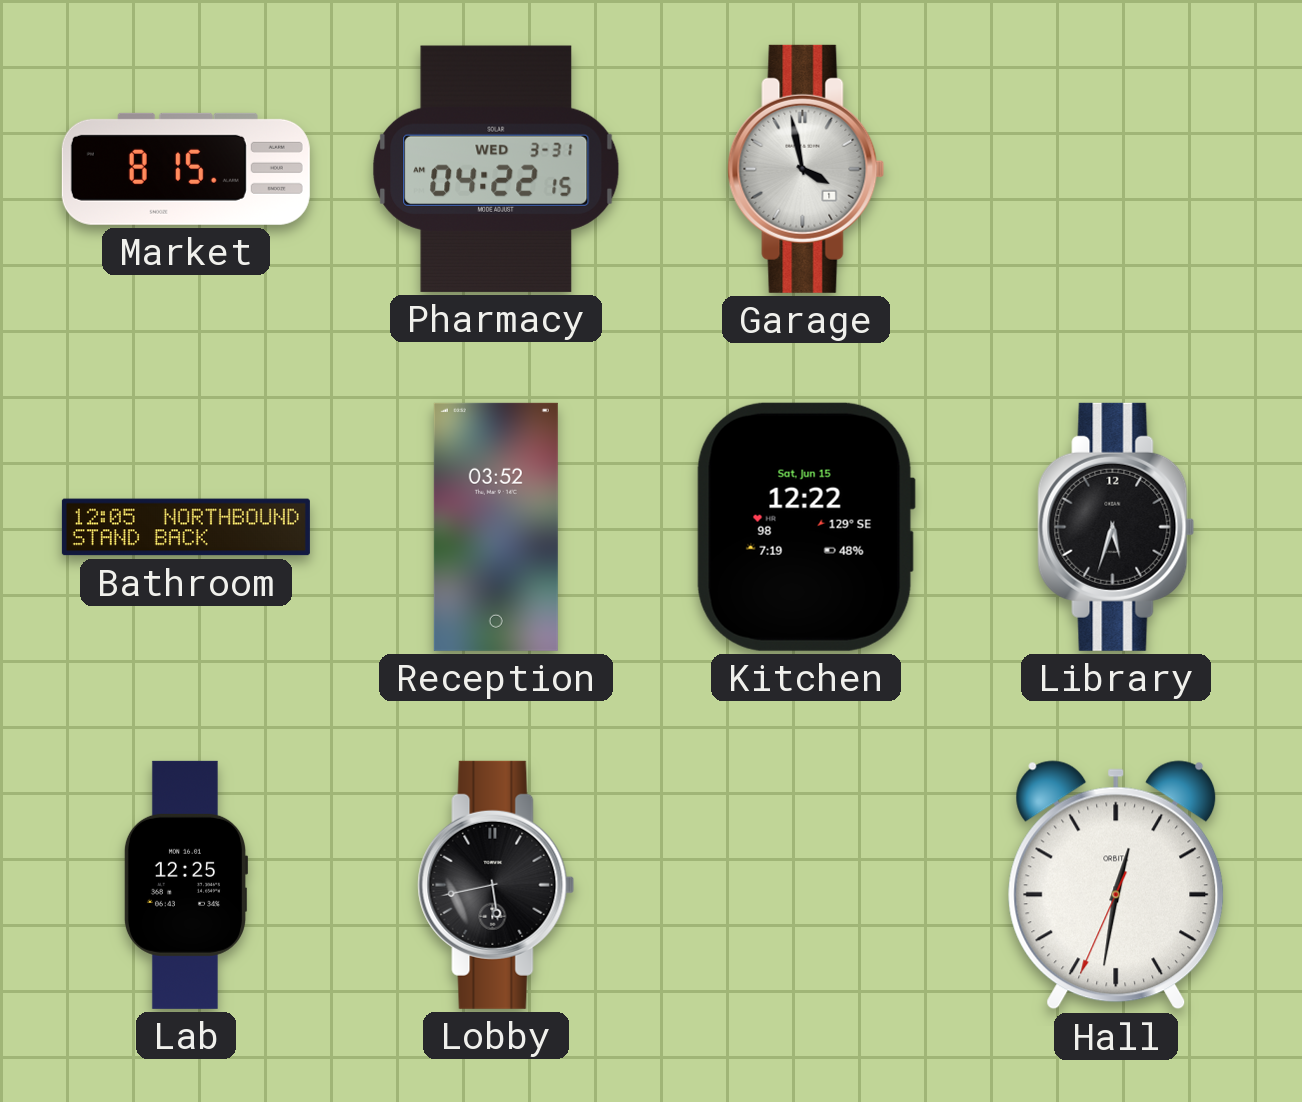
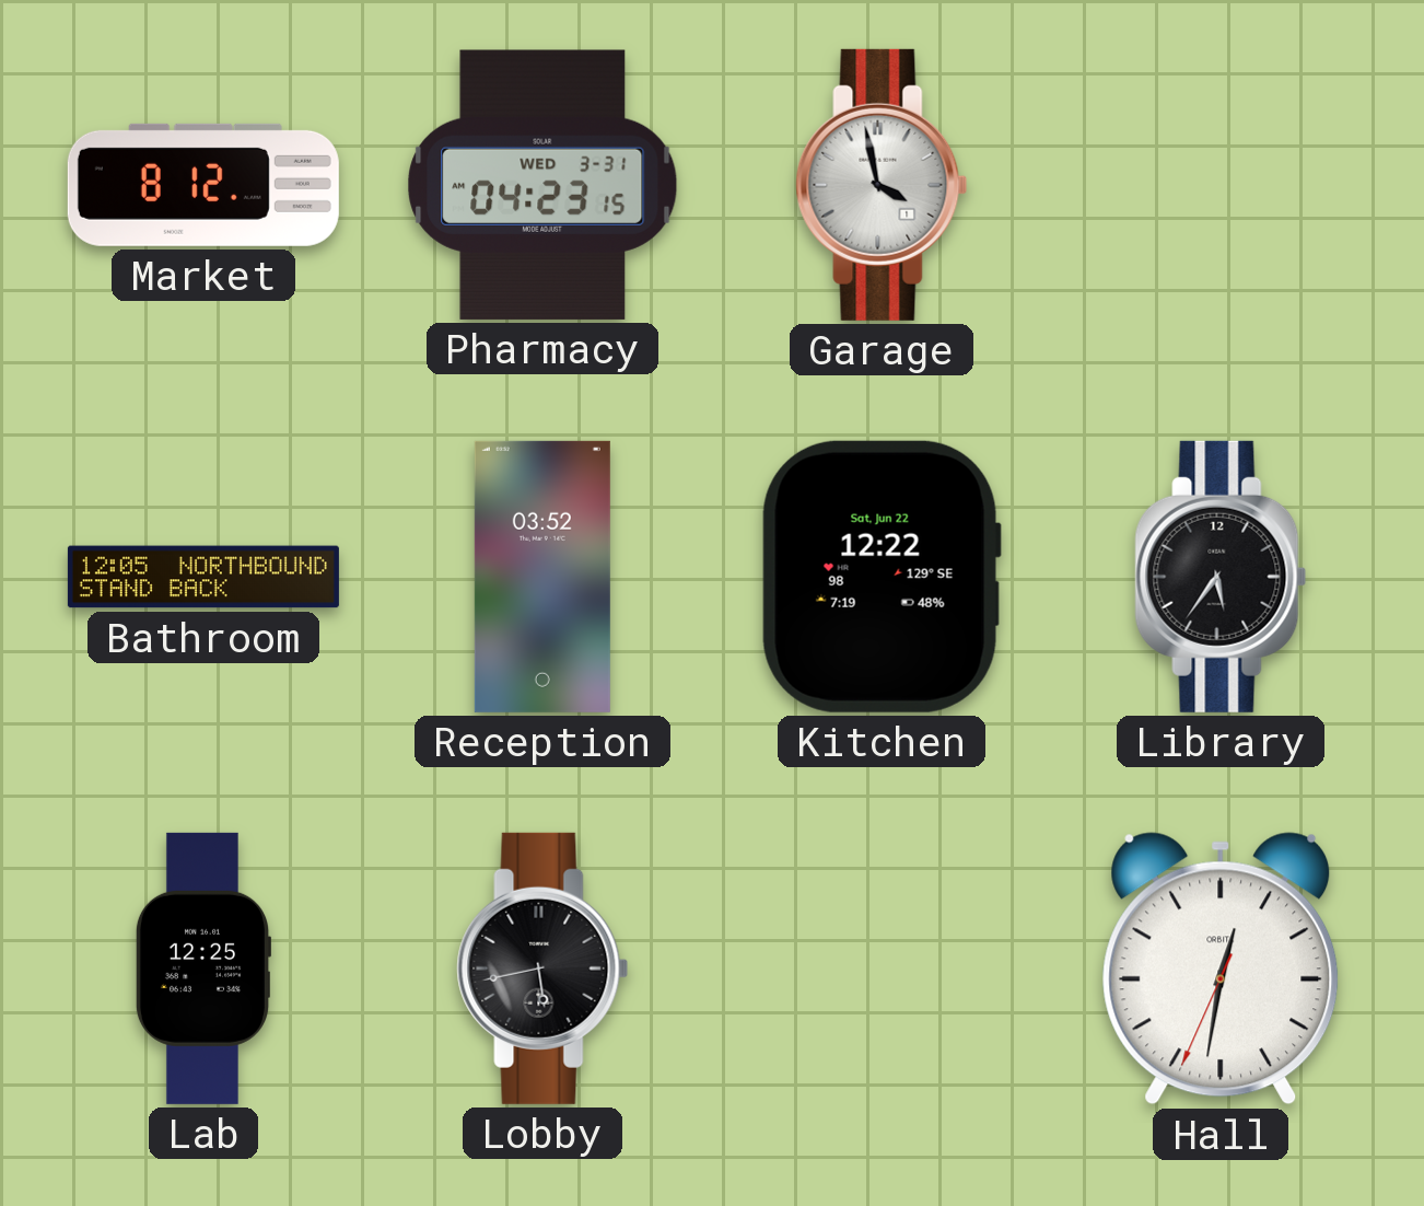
Market: 8:15 -> 8:12
Pharmacy: 04:22 -> 04:23
Kitchen date: Sat, Jun 15 -> Sat, Jun 22
Library: 5:33 -> 5:36
